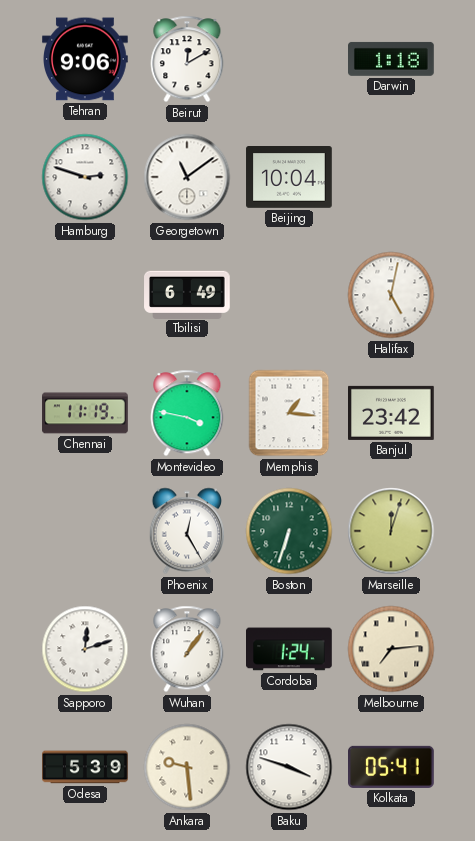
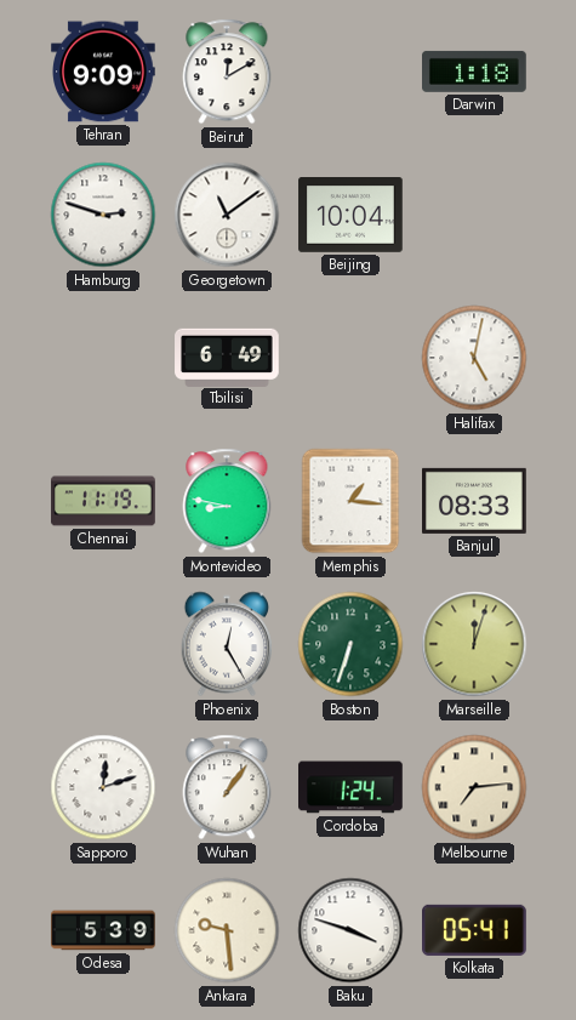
Tehran: 9:06 -> 9:09
Montevideo: 3:47 -> 8:47
Banjul: 23:42 -> 08:33
